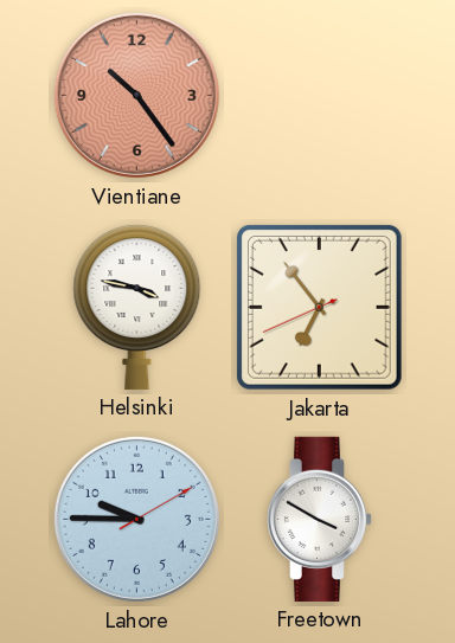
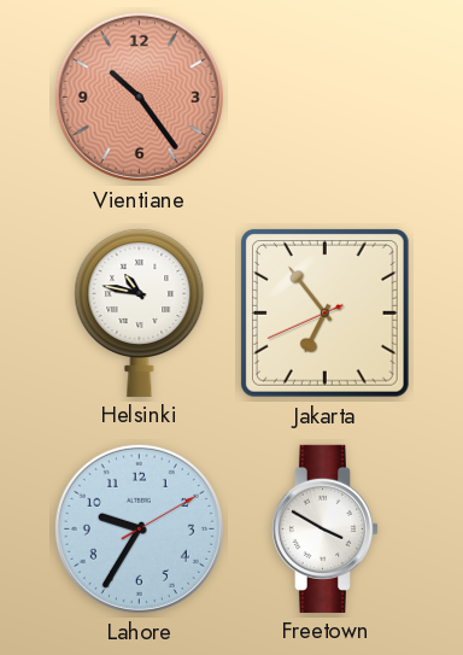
Helsinki: 3:47 -> 10:47
Lahore: 9:45 -> 9:35
